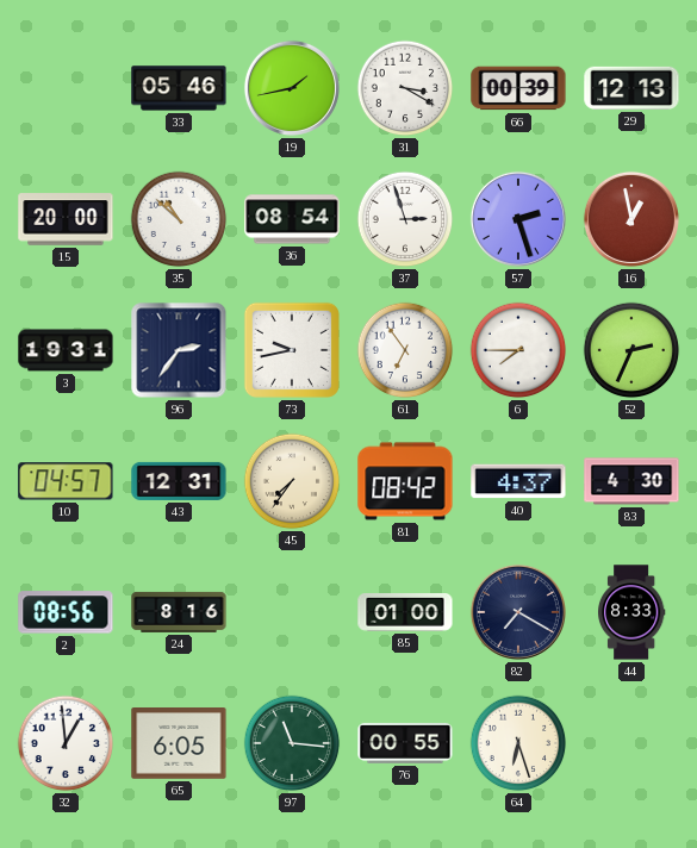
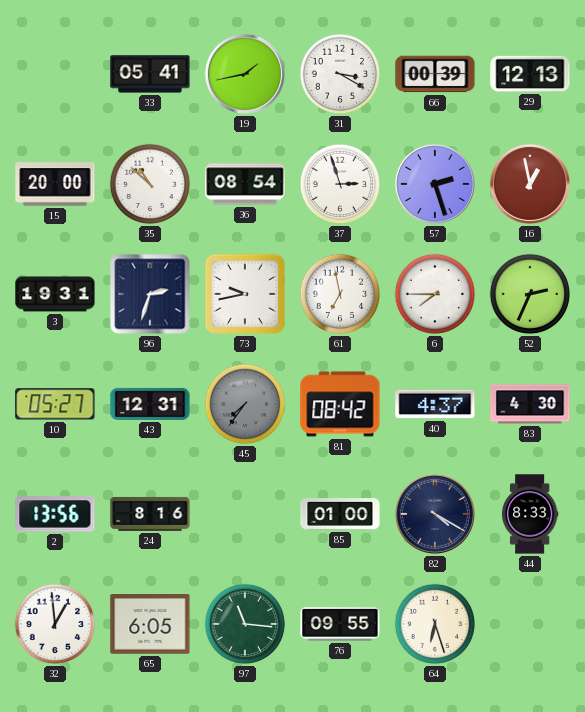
33: 05:46 -> 05:41
96: 2:36 -> 2:33
61: 6:54 -> 6:58
10: 04:57 -> 05:27
45 dial: cream -> grey
2: 08:56 -> 13:56
82: 7:20 -> 4:20
76: 00:55 -> 09:55
